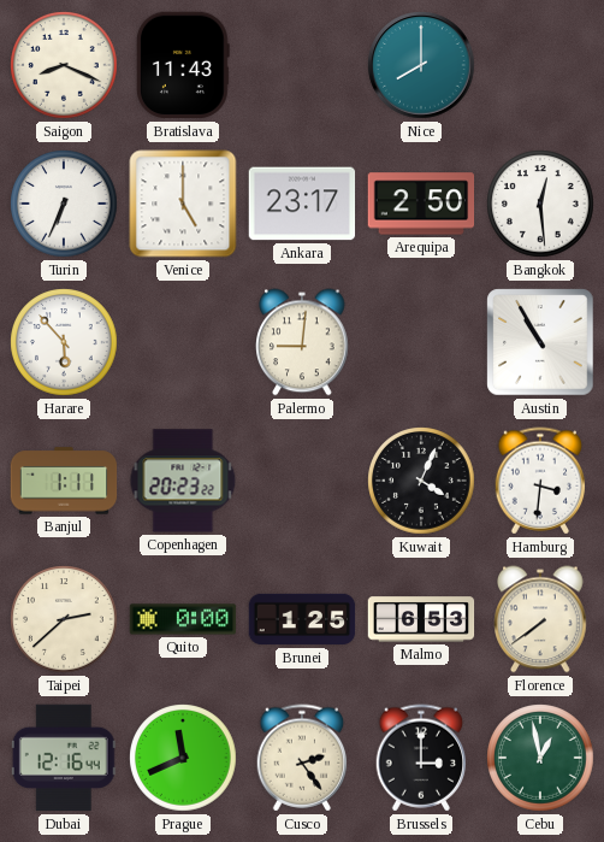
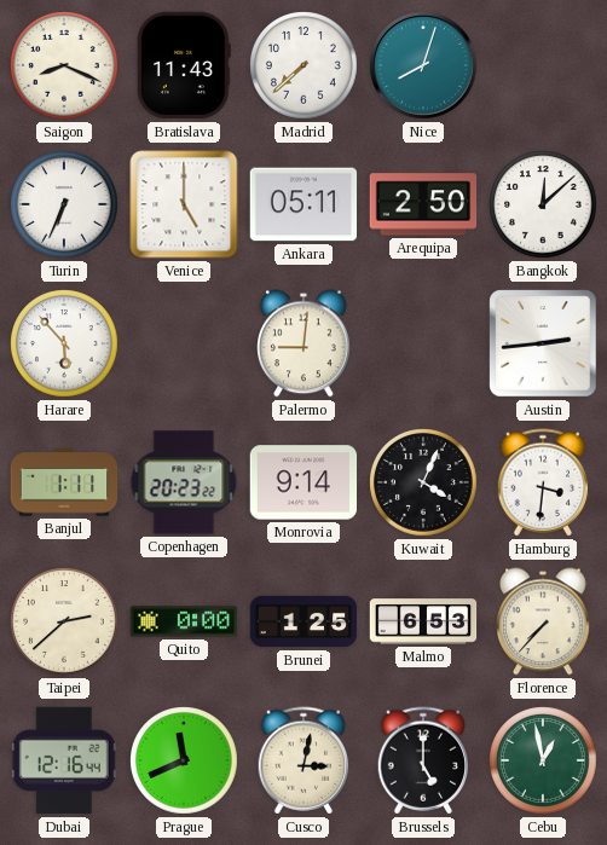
Madrid: none -> 7:38
Nice: 8:00 -> 8:03
Ankara: 23:17 -> 05:11
Bangkok: 12:29 -> 12:08
Austin: 10:55 -> 2:44
Monrovia: none -> 9:14
Florence: 7:39 -> 7:37
Cusco: 2:24 -> 3:02
Brussels: 3:00 -> 5:00
